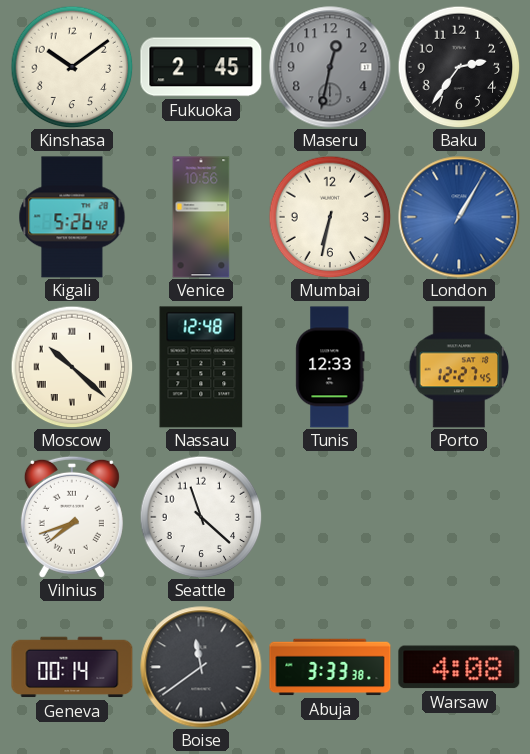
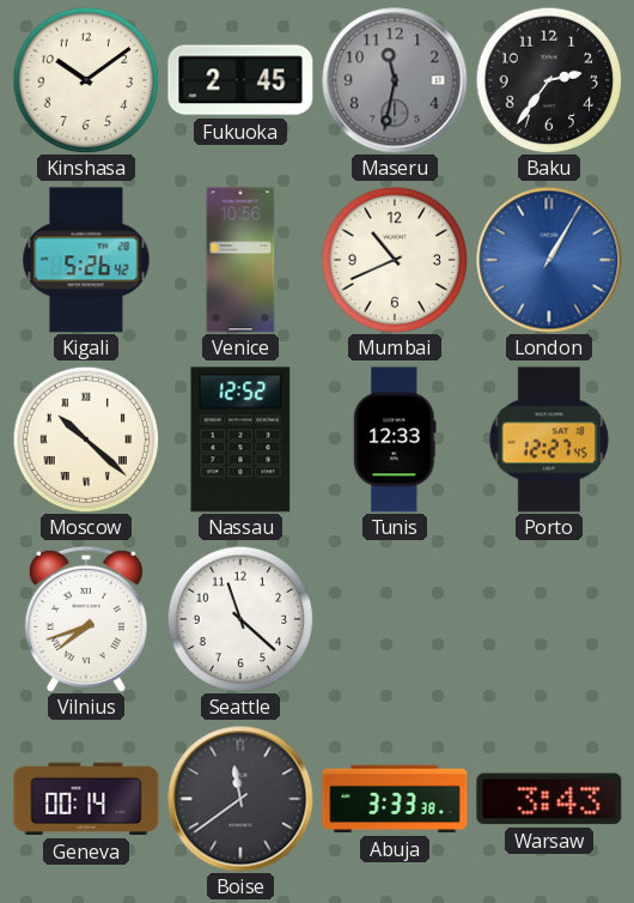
Maseru: 12:32 -> 11:32
Mumbai: 6:32 -> 10:41
Nassau: 12:48 -> 12:52
Warsaw: 4:08 -> 3:43
